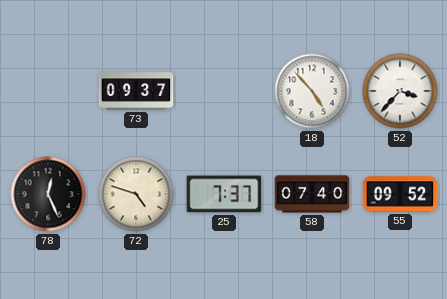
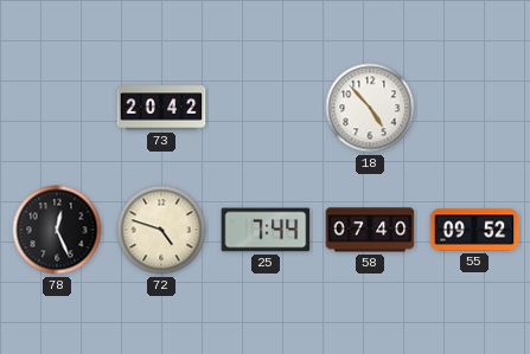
73: 09:37 -> 20:42
52: 3:37 -> none
25: 7:37 -> 7:44
